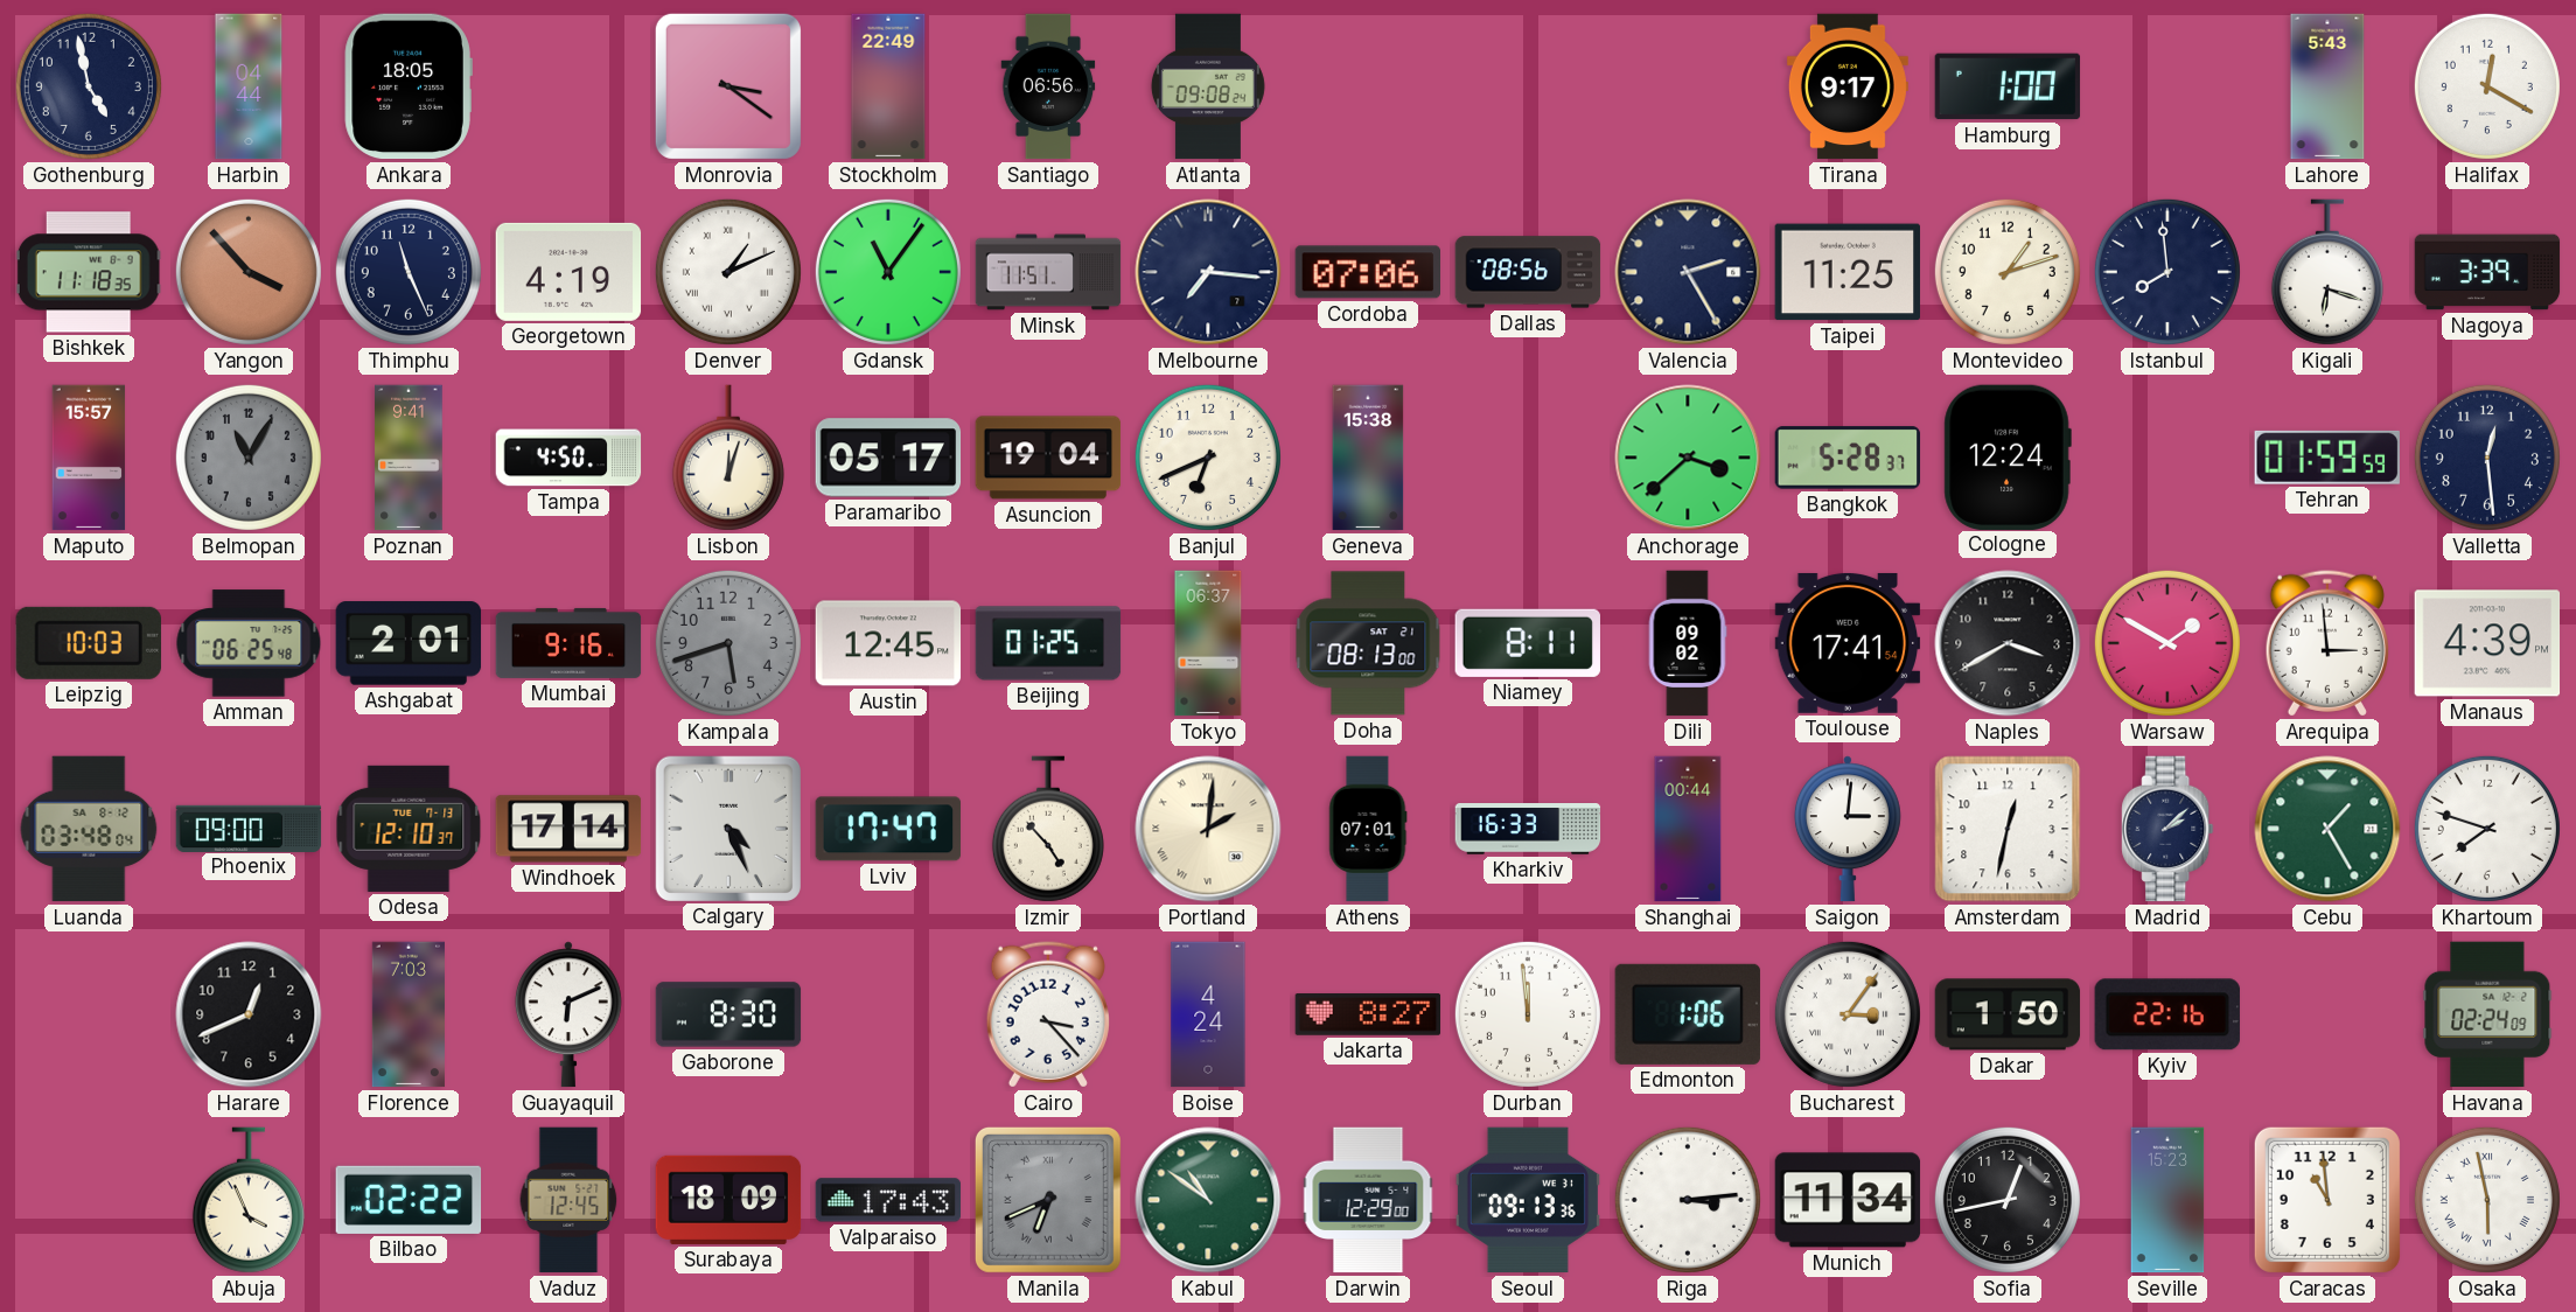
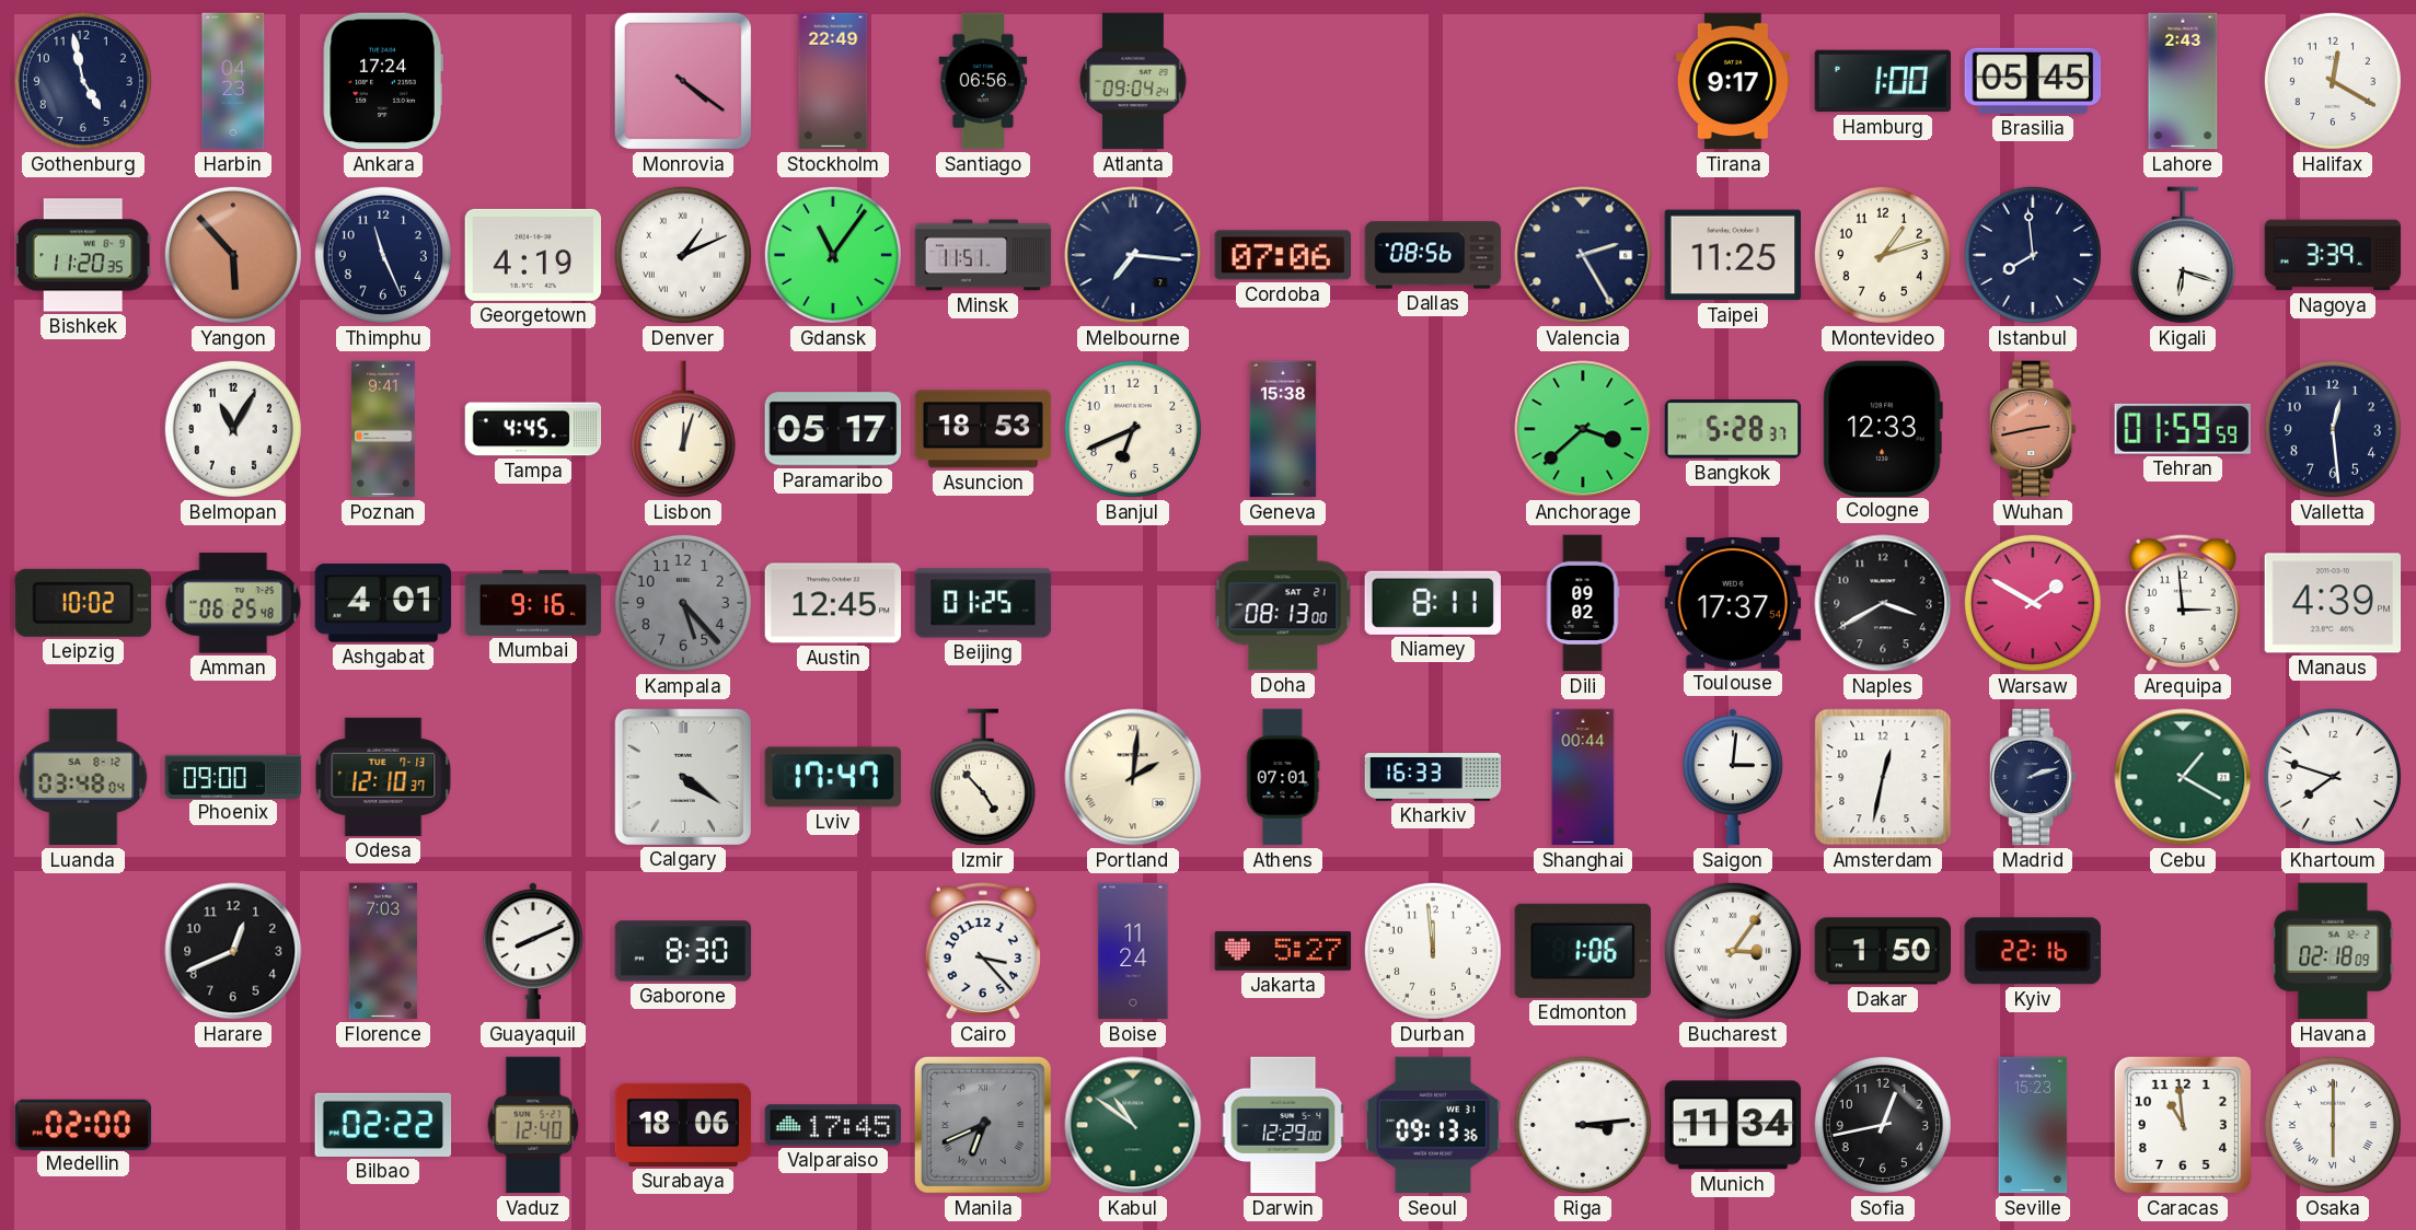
Harbin: 04:44 -> 04:23
Ankara: 18:05 -> 17:24
Monrovia: 3:21 -> 4:21
Atlanta: 09:08 -> 09:04
Brasilia: none -> 05:45
Lahore: 5:43 -> 2:43
Bishkek: 11:18 -> 11:20
Yangon: 3:53 -> 5:53
Maputo: 15:57 -> none
Belmopan dial: grey -> white
Tampa: 4:50 -> 4:45
Asuncion: 19:04 -> 18:53
Cologne: 12:24 -> 12:33
Wuhan: none -> 2:43
Leipzig: 10:03 -> 10:02
Ashgabat: 2:01 -> 4:01
Kampala: 5:42 -> 5:23
Tokyo: 06:37 -> none
Toulouse: 17:41 -> 17:37
Windhoek: 17:14 -> none
Calgary: 4:26 -> 4:21
Madrid: 2:08 -> 2:12
Cebu: 1:25 -> 1:20
Guayaquil: 6:11 -> 8:11
Boise: 4:24 -> 11:24
Jakarta: 8:27 -> 5:27
Havana: 02:24 -> 02:18
Medellin: none -> 02:00
Abuja: 3:56 -> none
Vaduz: 12:45 -> 12:40
Surabaya: 18:09 -> 18:06
Valparaiso: 17:43 -> 17:45
Osaka: 5:58 -> 6:00
